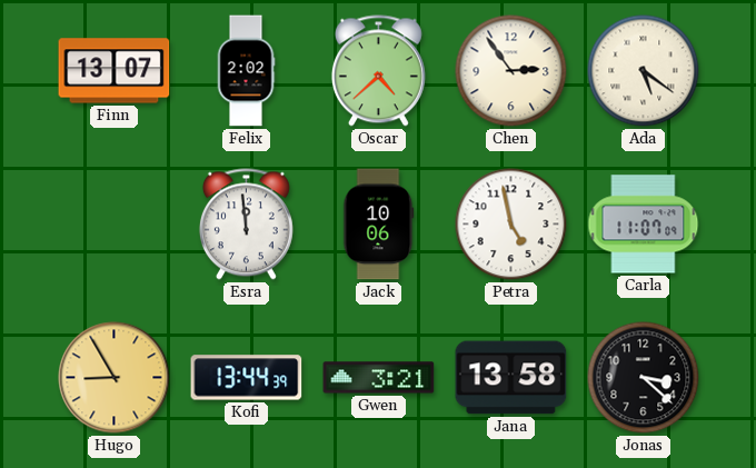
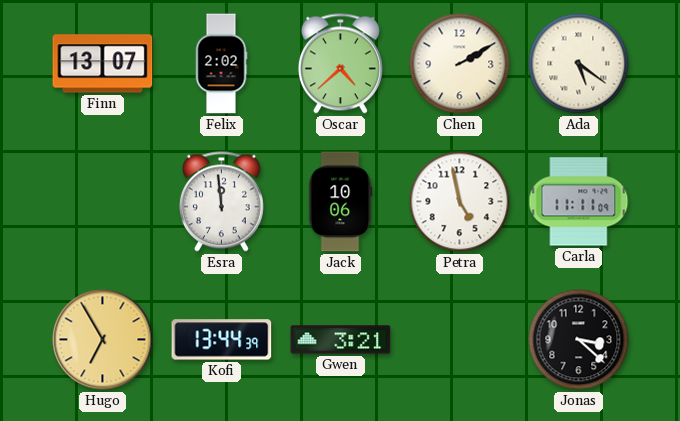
Chen: 2:54 -> 2:10
Carla: 11:07 -> 11:11
Hugo: 8:55 -> 6:55
Jana: 13:58 -> none
